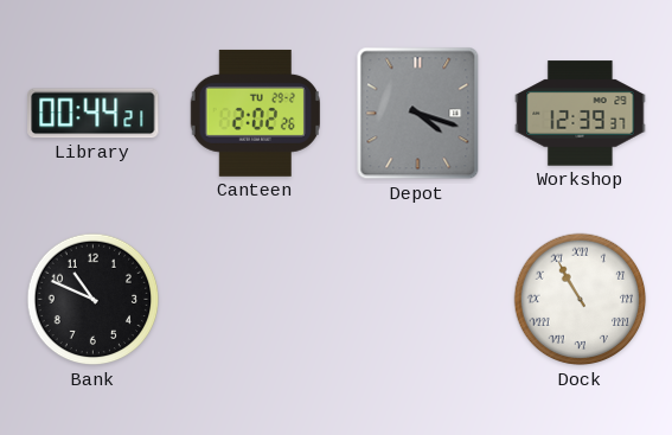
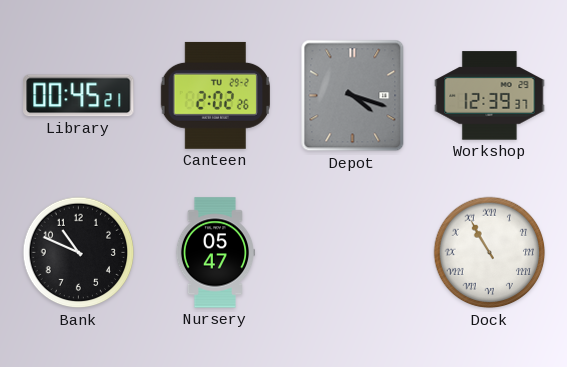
Library: 00:44 -> 00:45
Nursery: none -> 05:47
